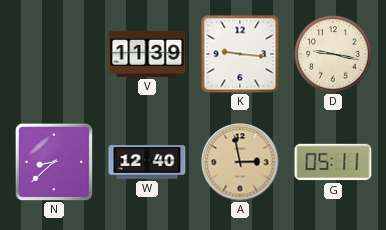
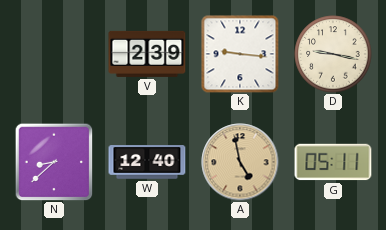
V: 11:39 -> 2:39
A: 2:58 -> 4:58
